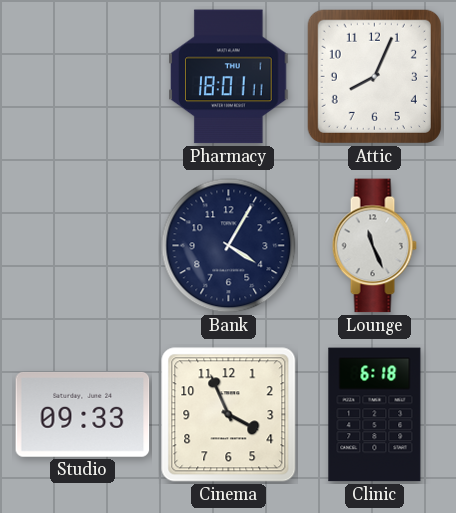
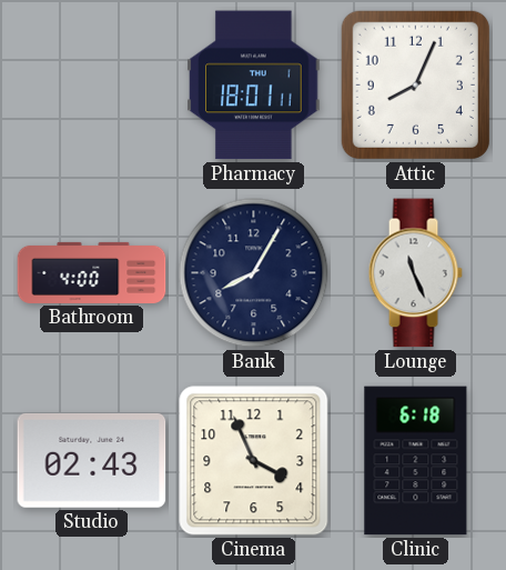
Bathroom: none -> 4:00
Bank: 4:05 -> 8:05
Studio: 09:33 -> 02:43
